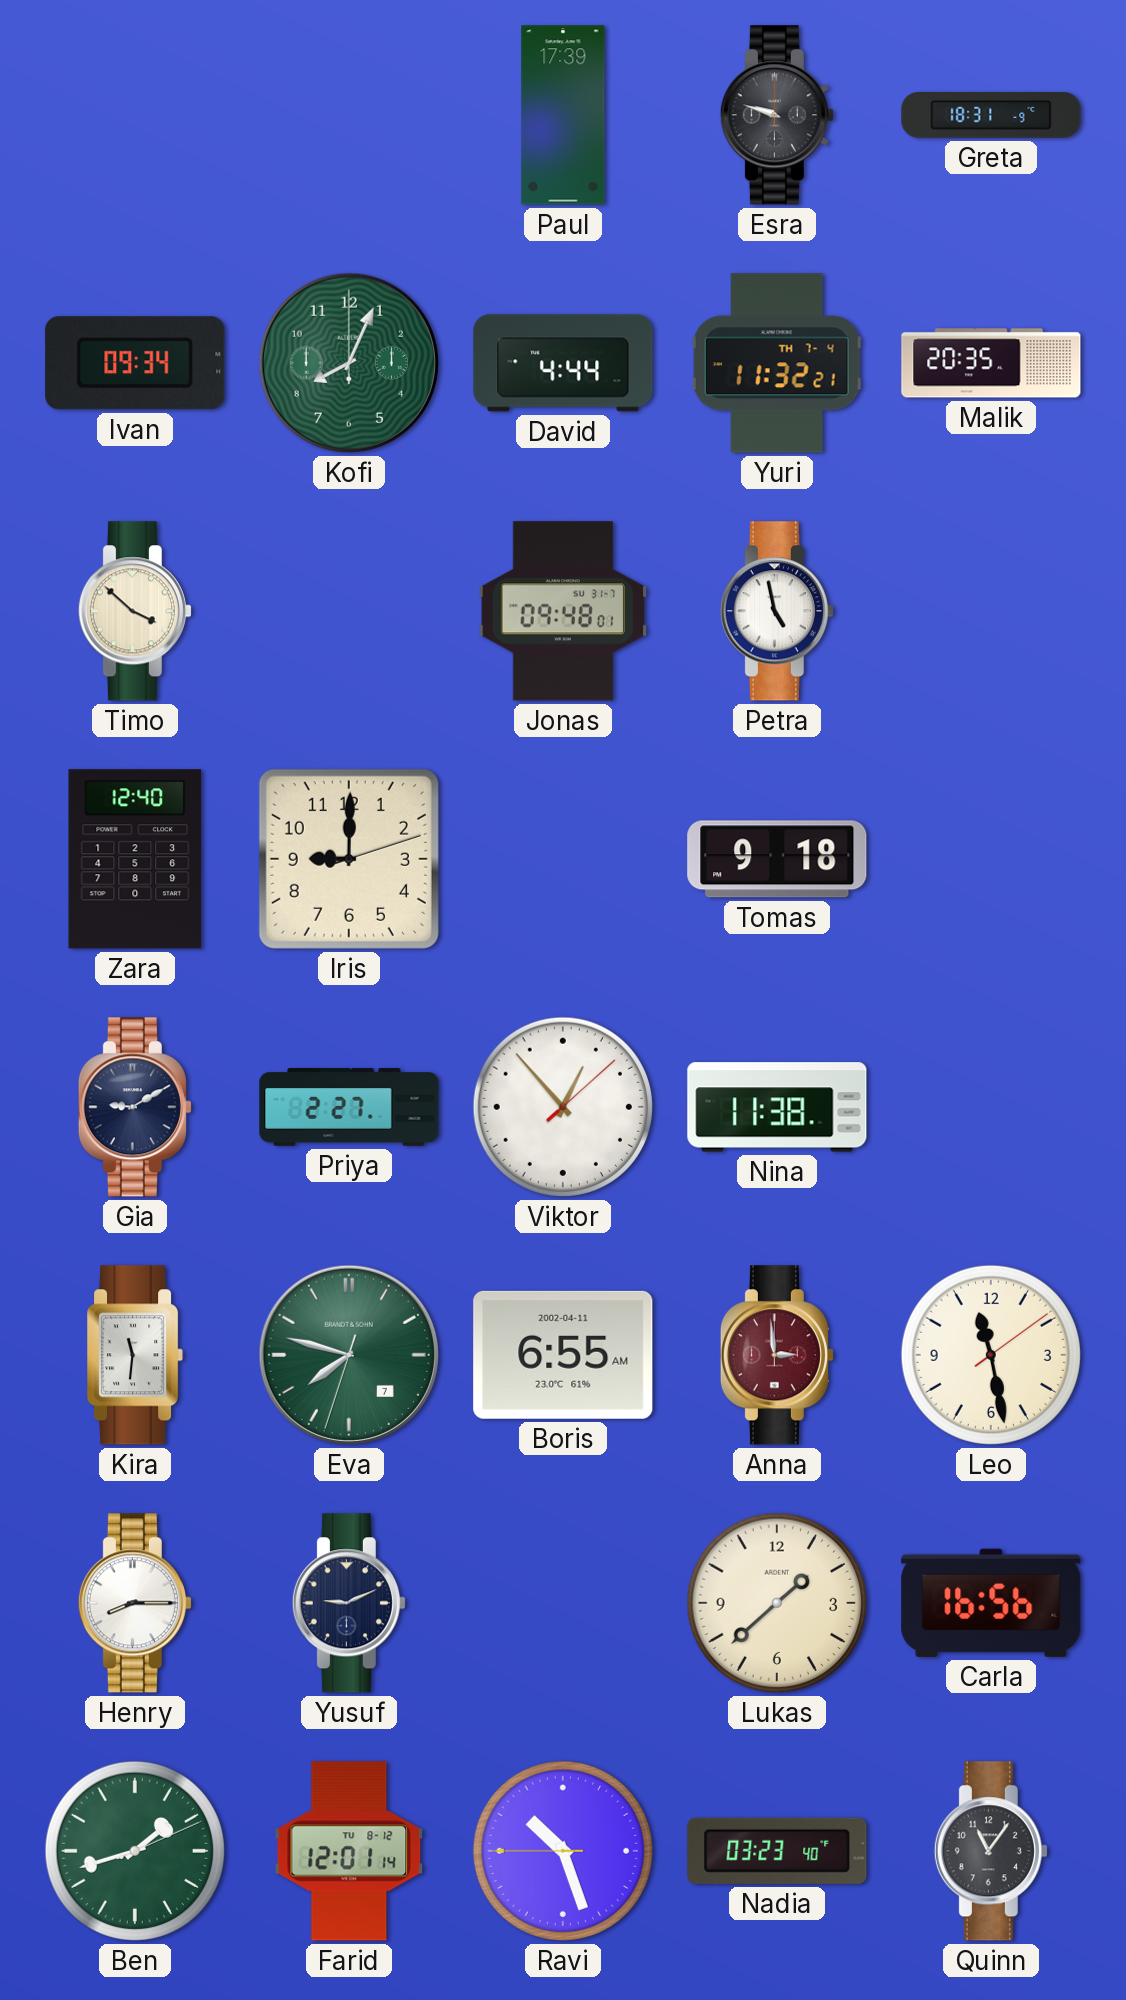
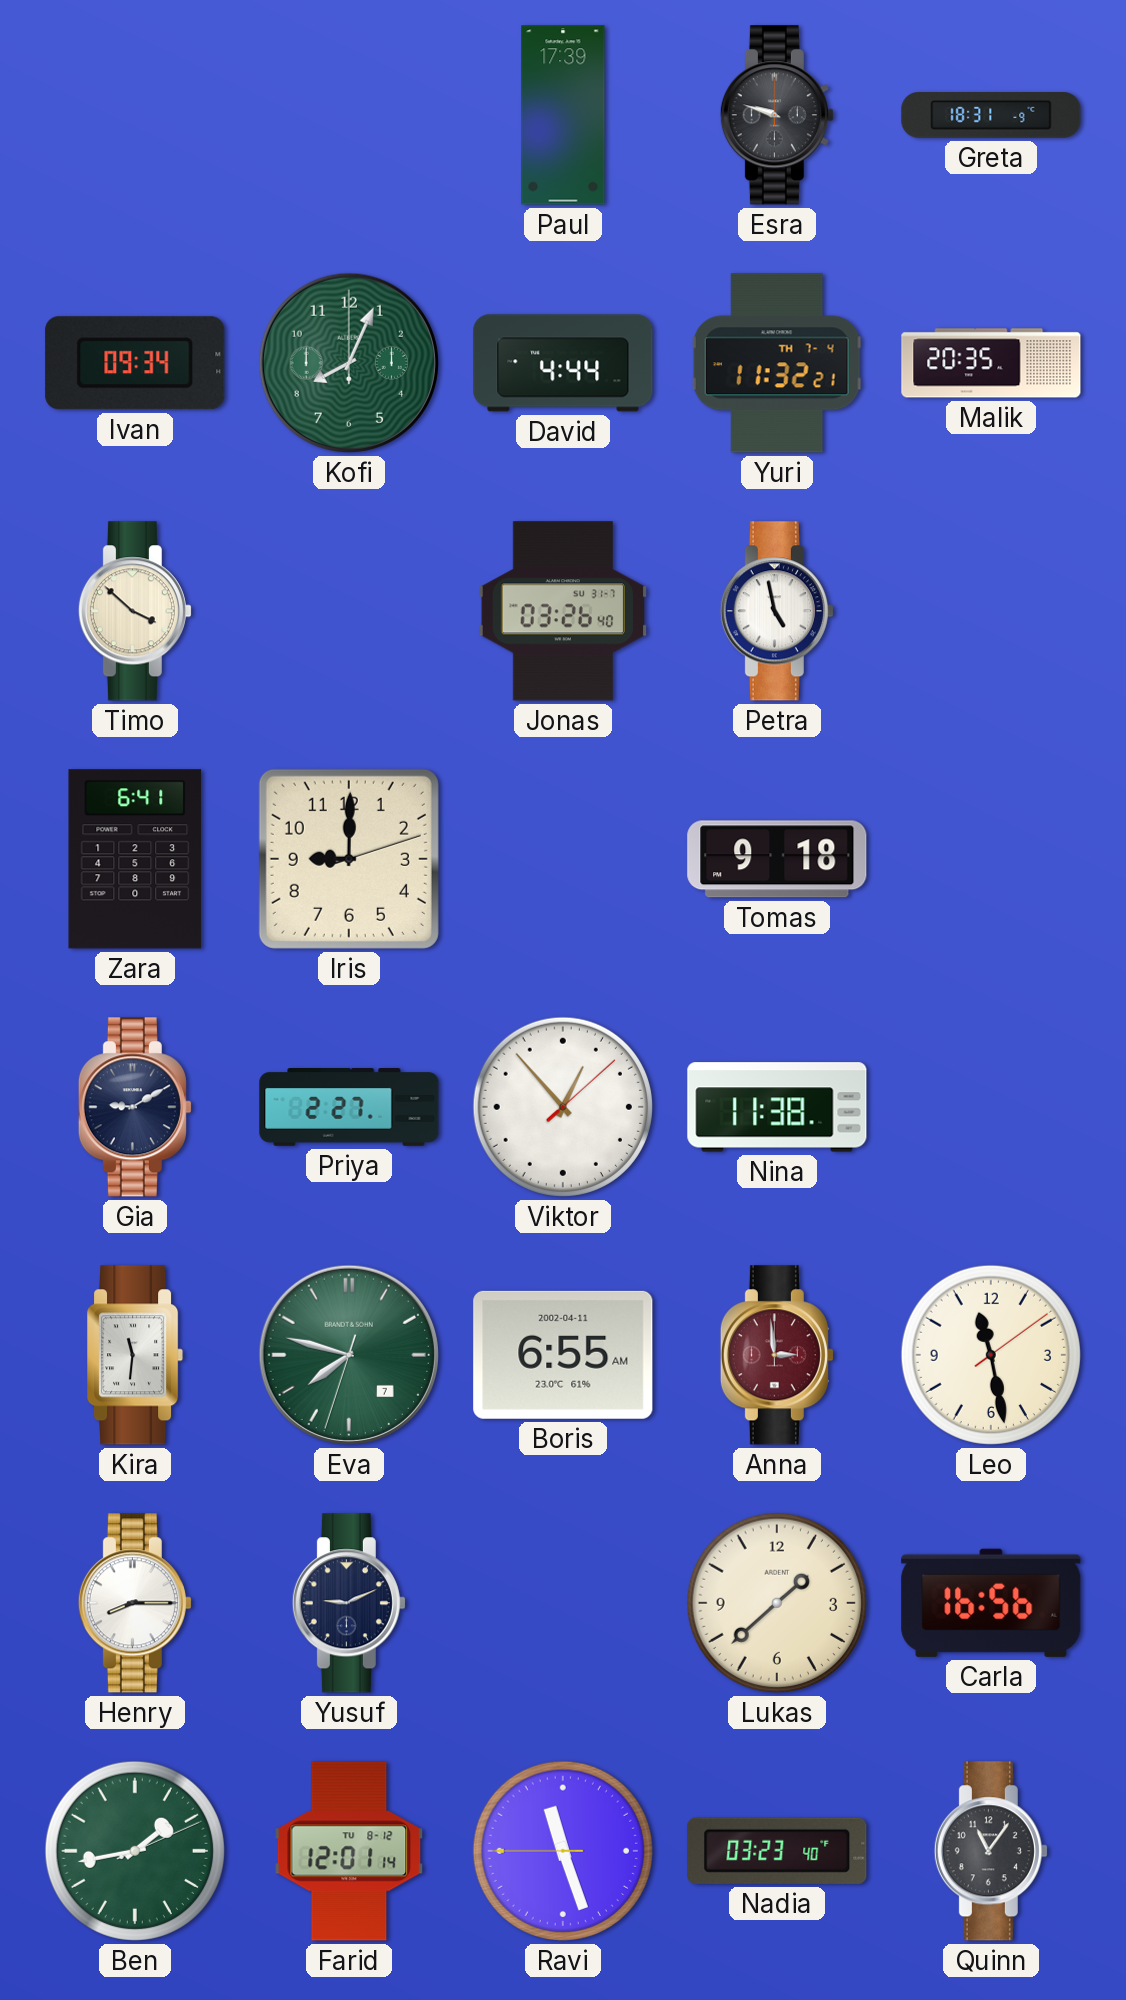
Jonas: 09:48 -> 03:26
Zara: 12:40 -> 6:41
Ben: 1:42 -> 1:43
Ravi: 10:26 -> 11:26
